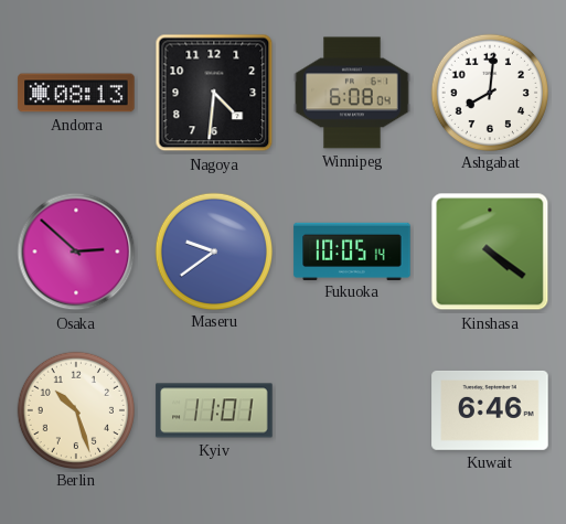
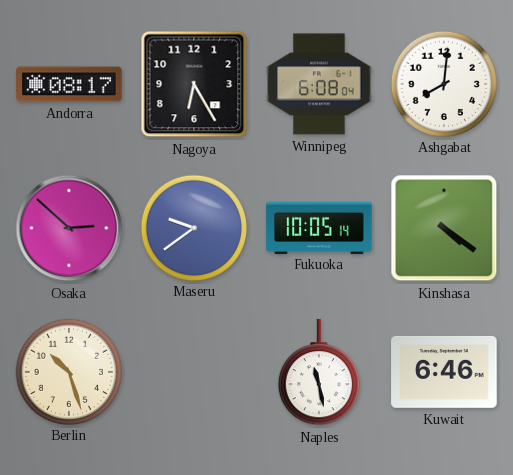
Andorra: 08:13 -> 08:17
Nagoya: 4:31 -> 6:25
Kyiv: 11:01 -> none
Naples: none -> 11:28
